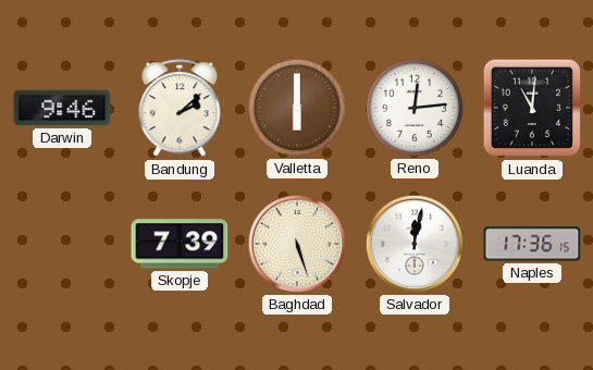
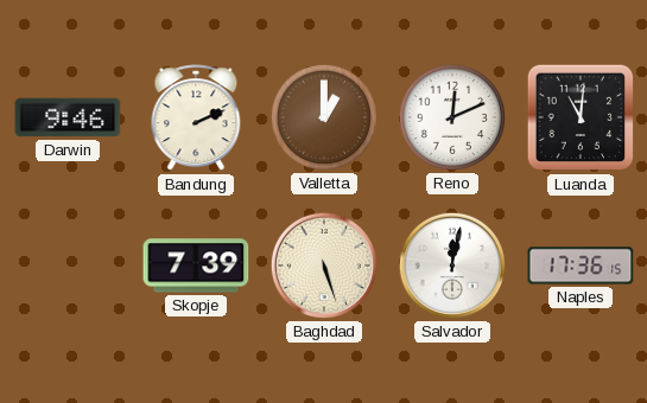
Bandung: 2:08 -> 2:11
Valletta: 6:00 -> 1:00
Reno: 12:14 -> 12:11
